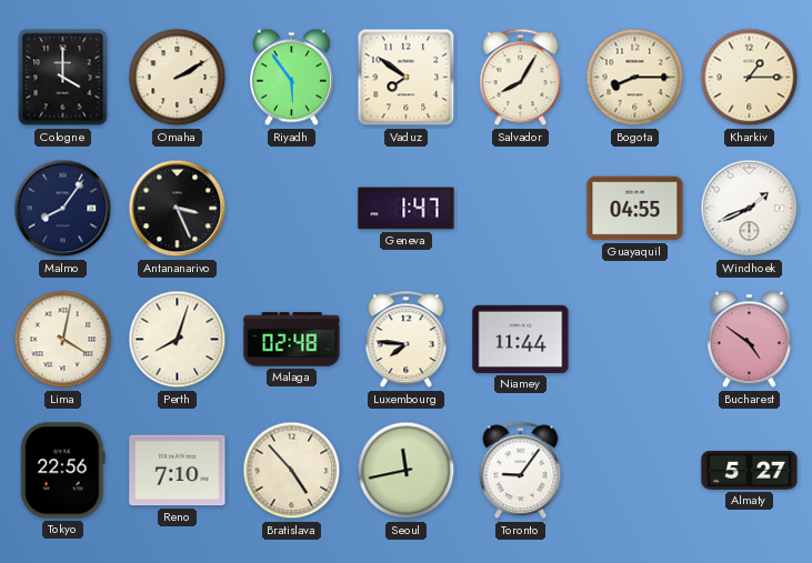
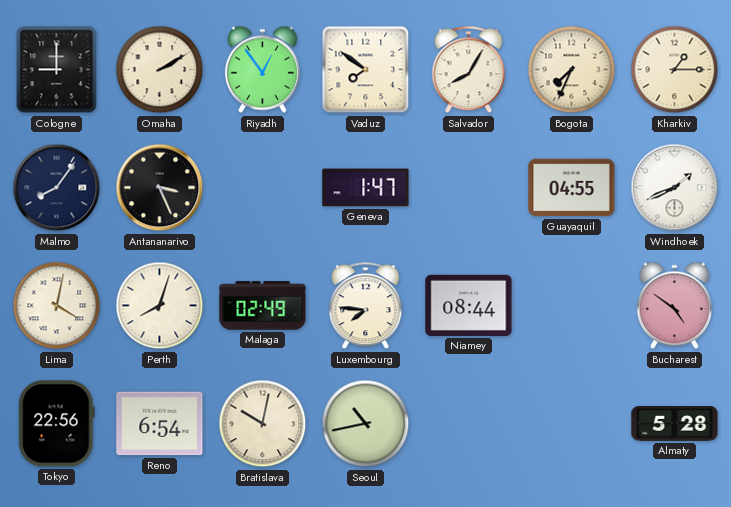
Cologne: 4:00 -> 9:00
Riyadh: 5:54 -> 12:54
Bogota: 8:15 -> 7:34
Malaga: 02:48 -> 02:49
Niamey: 11:44 -> 08:44
Reno: 7:10 -> 6:54
Bratislava: 4:53 -> 10:02
Seoul: 11:43 -> 10:43
Toronto: 9:06 -> none
Almaty: 5:27 -> 5:28
